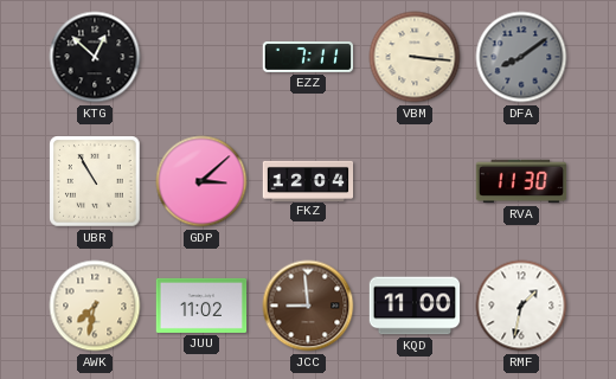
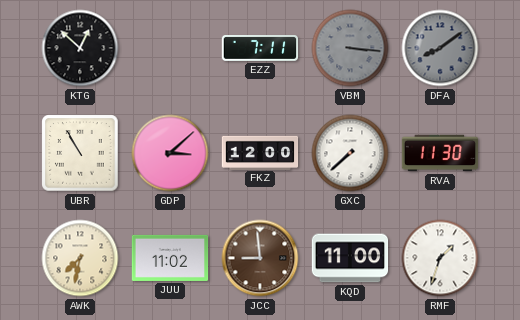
VBM dial: cream -> grey
FKZ: 12:04 -> 12:00
GXC: none -> 7:38
RMF: 1:32 -> 1:33
